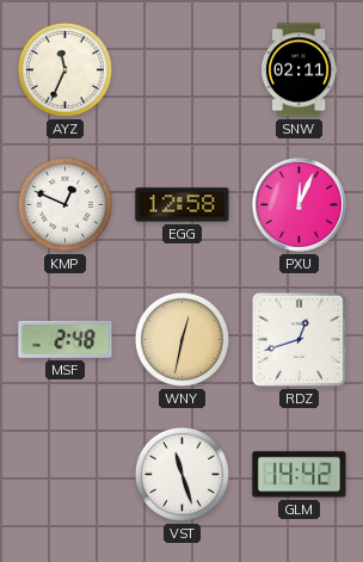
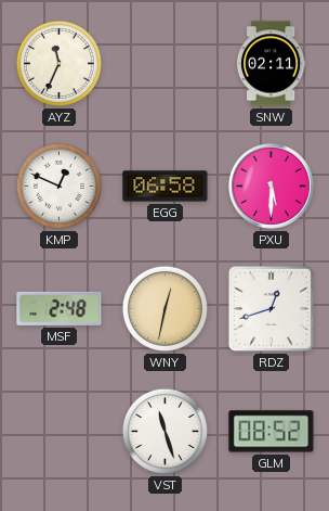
EGG: 12:58 -> 06:58
PXU: 12:04 -> 5:30
GLM: 14:42 -> 08:52
